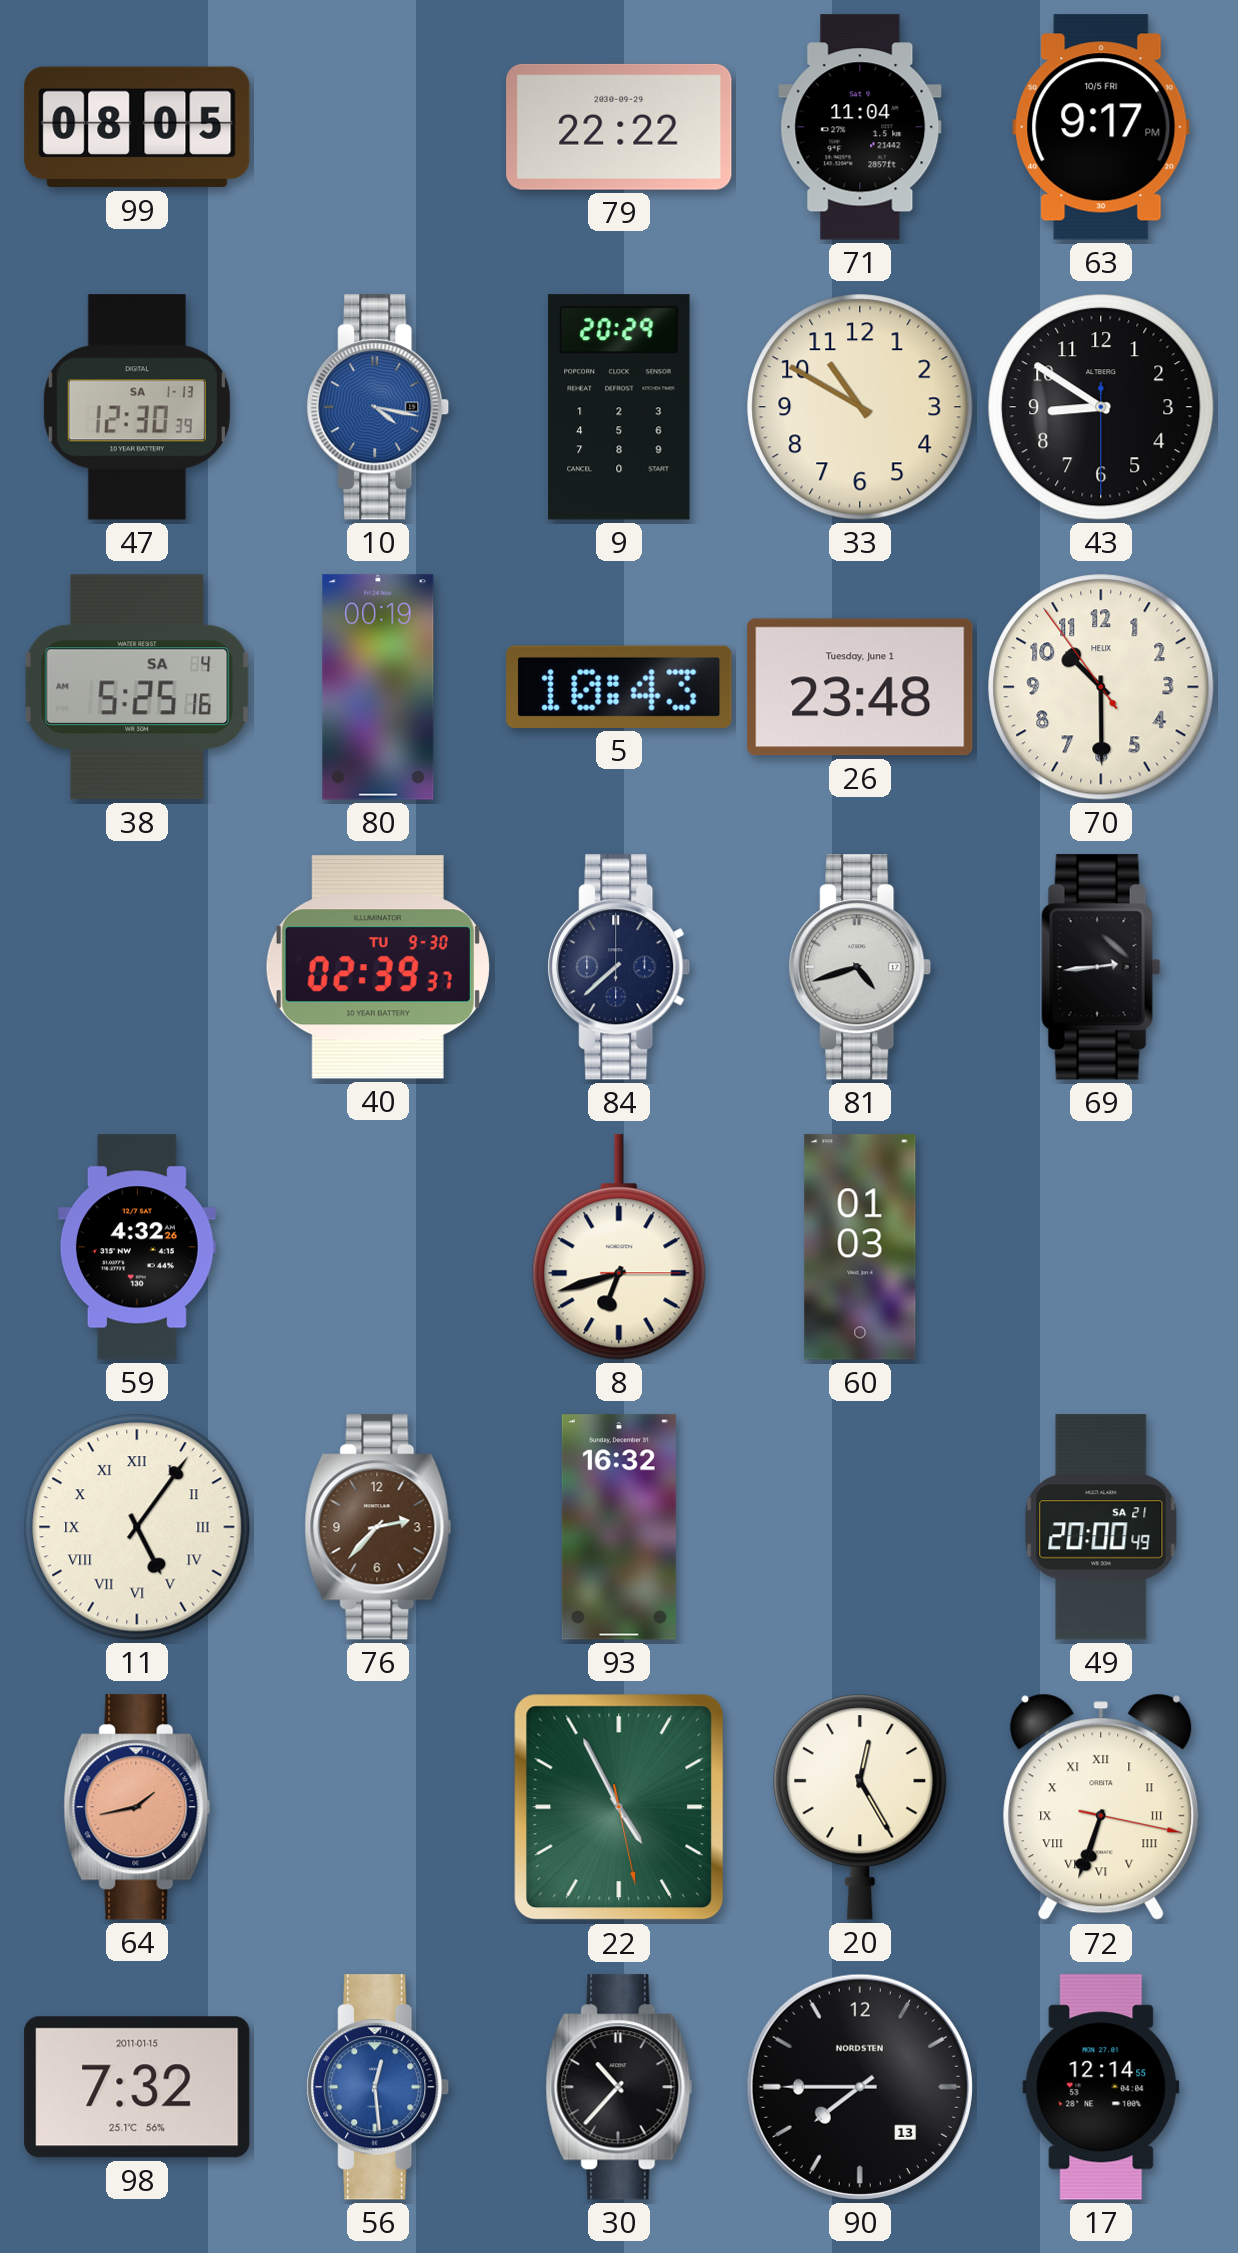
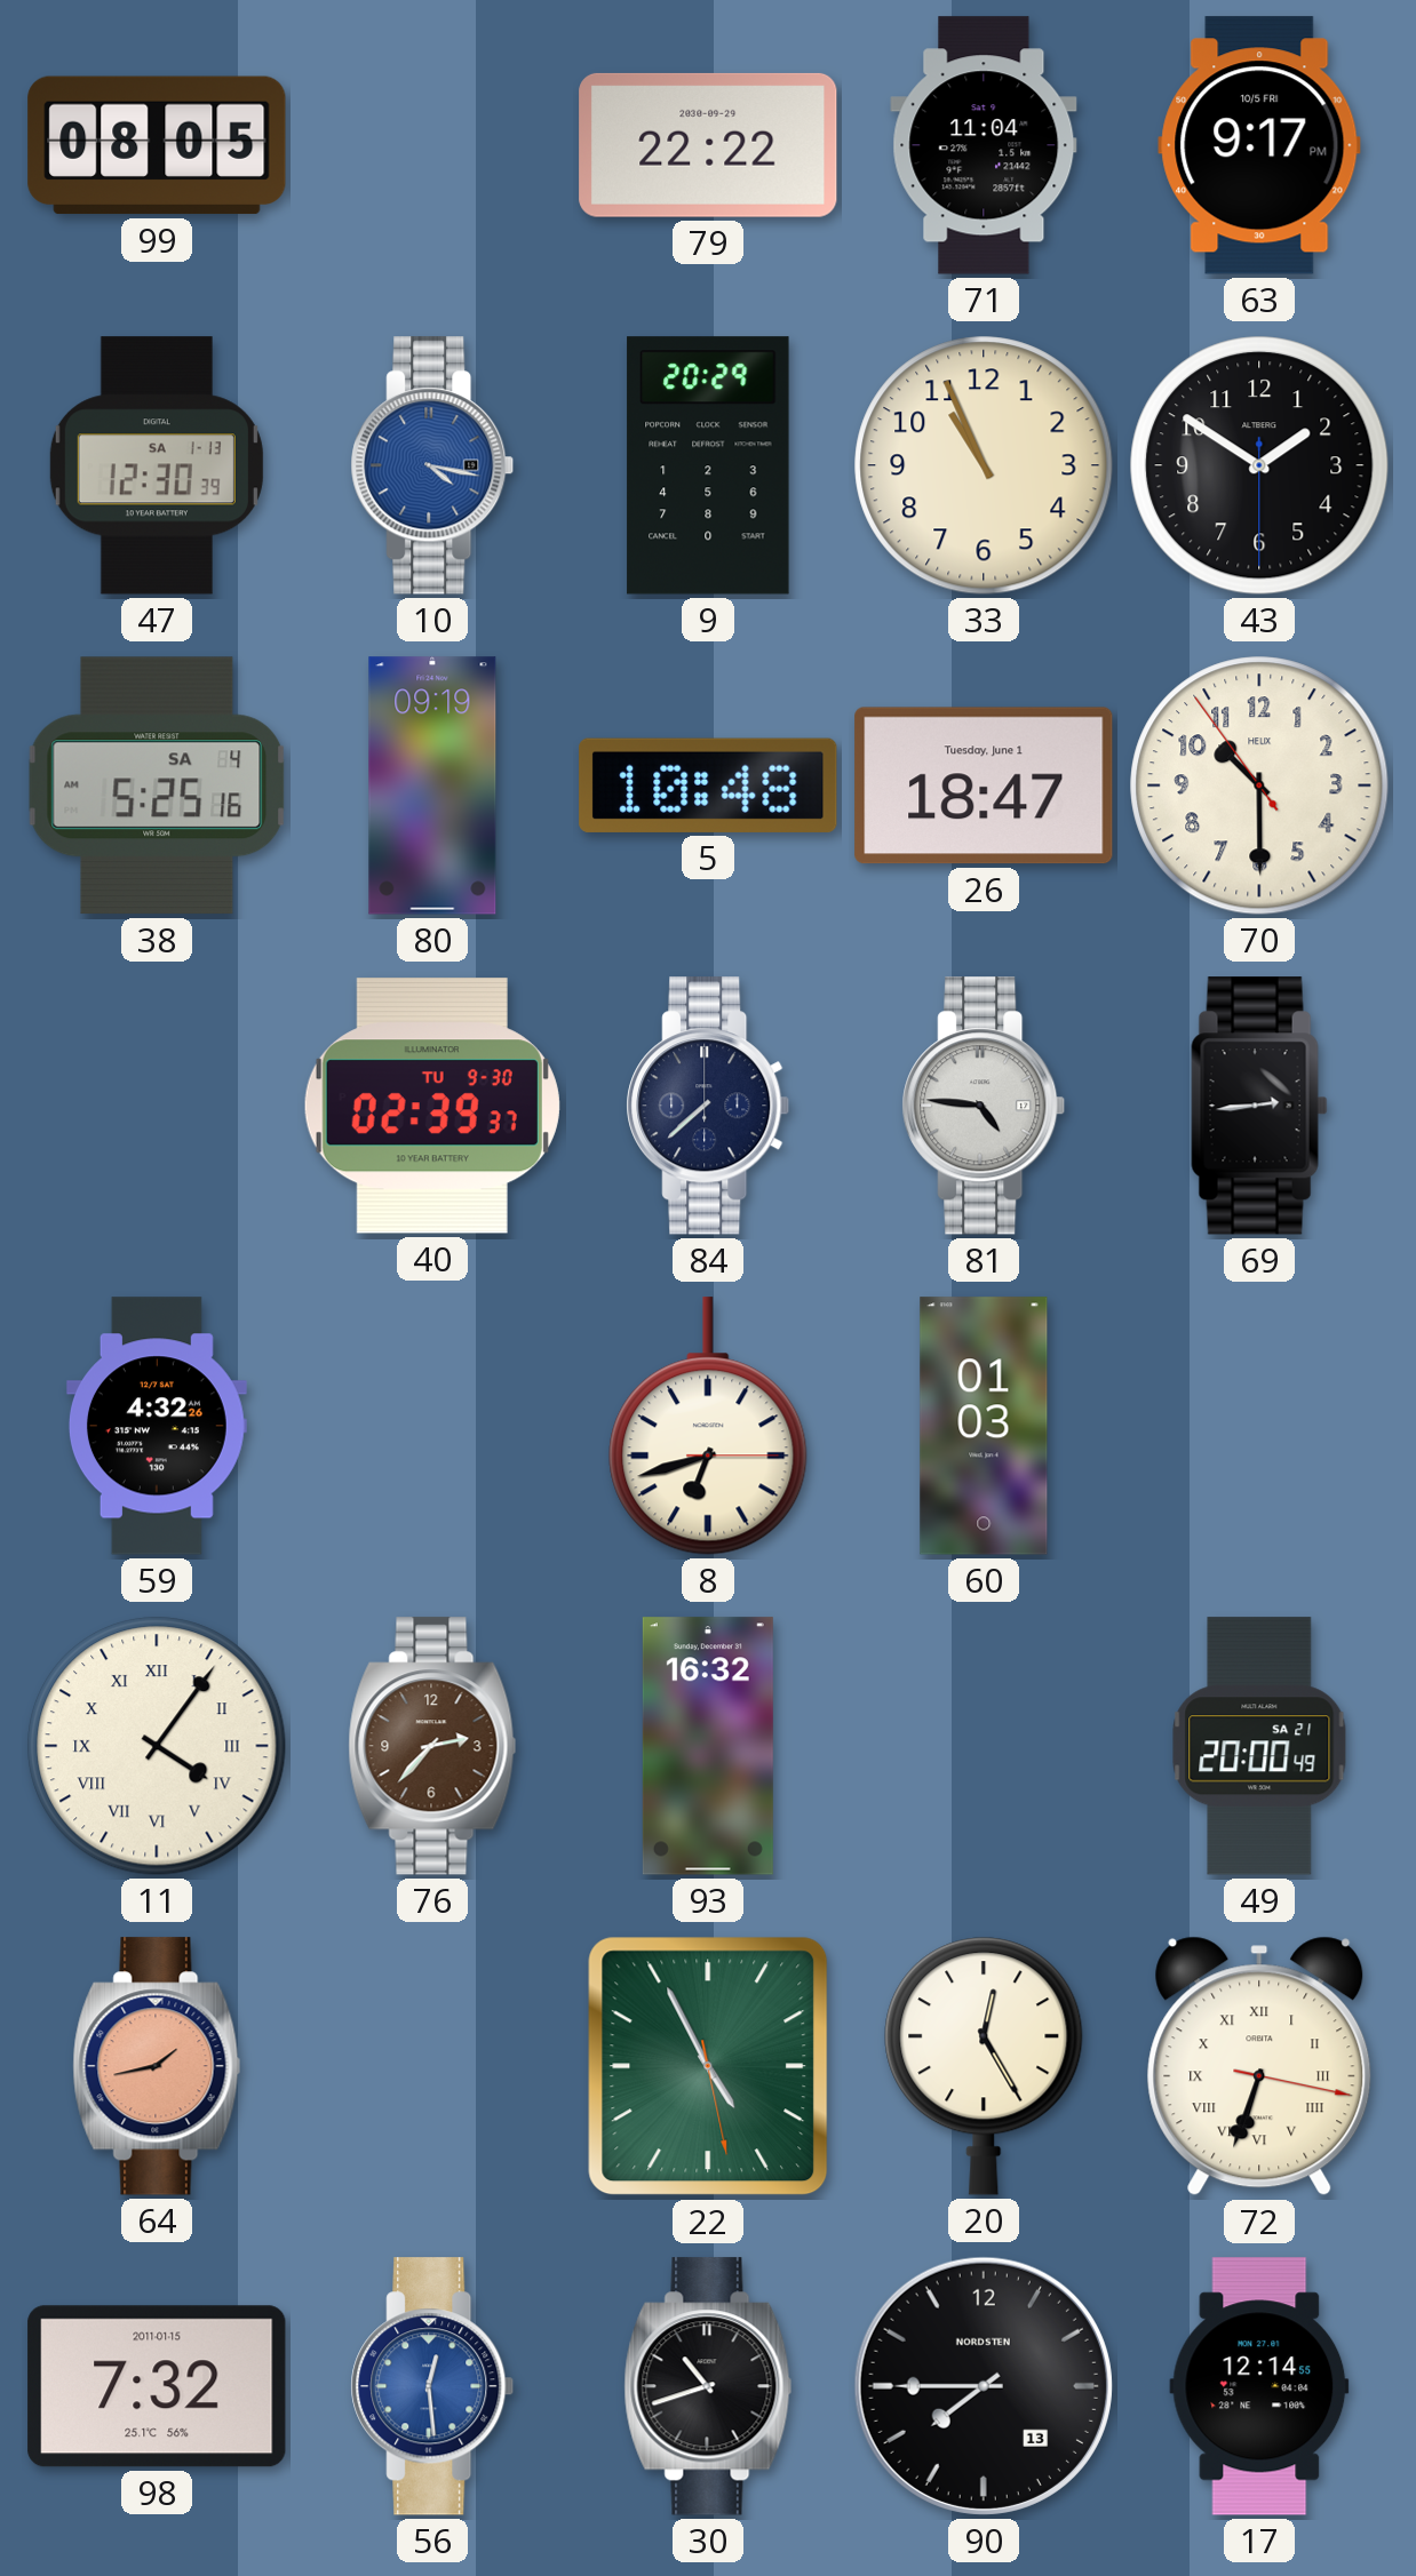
33: 10:50 -> 10:56
43: 8:50 -> 1:50
80: 00:19 -> 09:19
5: 10:43 -> 10:48
26: 23:48 -> 18:47
81: 4:42 -> 4:46
11: 5:06 -> 4:06
30: 10:37 -> 10:42
